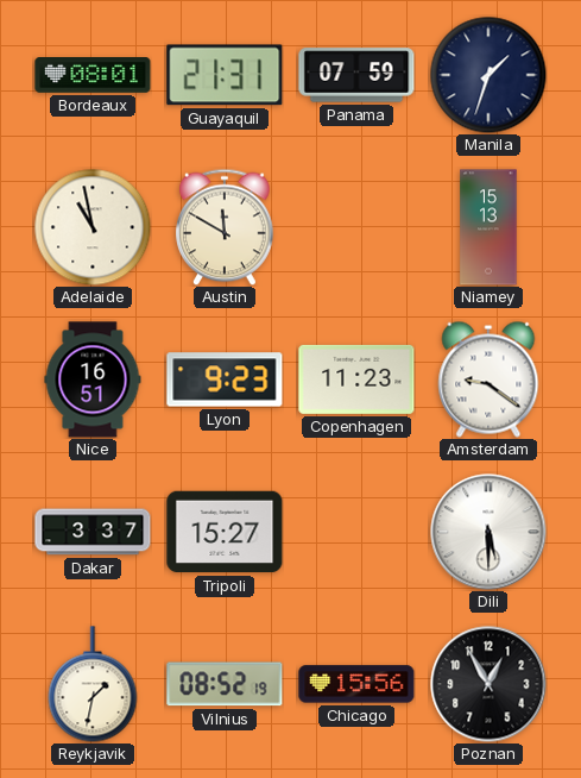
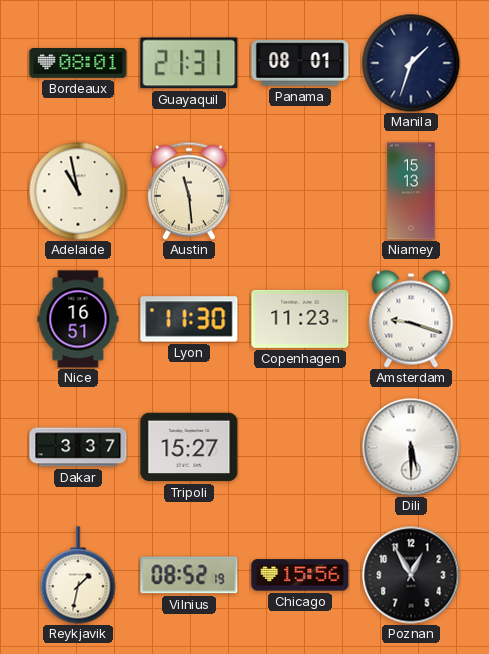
Panama: 07:59 -> 08:01
Austin: 11:50 -> 11:29
Lyon: 9:23 -> 11:30
Amsterdam: 9:21 -> 9:18
